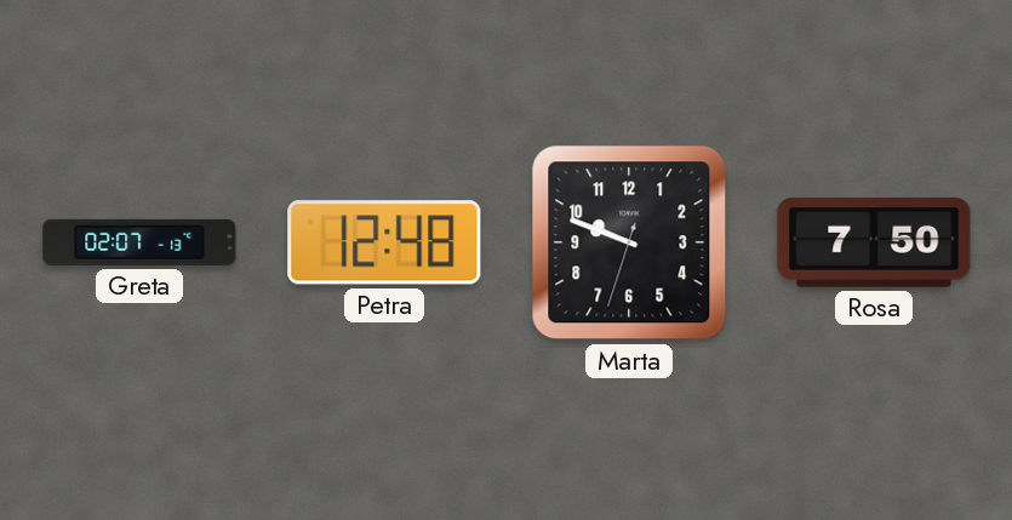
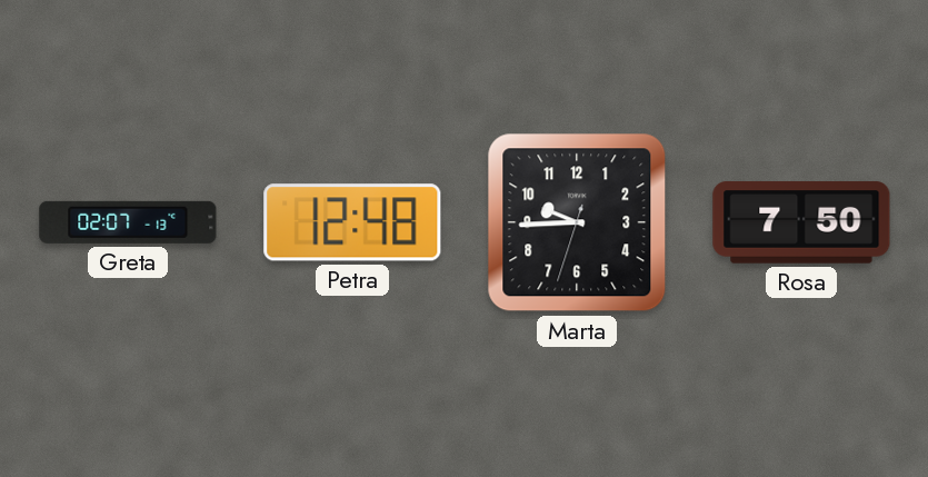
Marta: 9:48 -> 9:44
